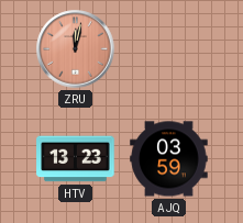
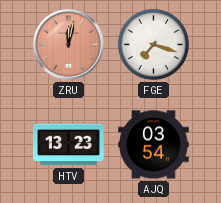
FGE: none -> 7:18
AJQ: 03:59 -> 03:54
